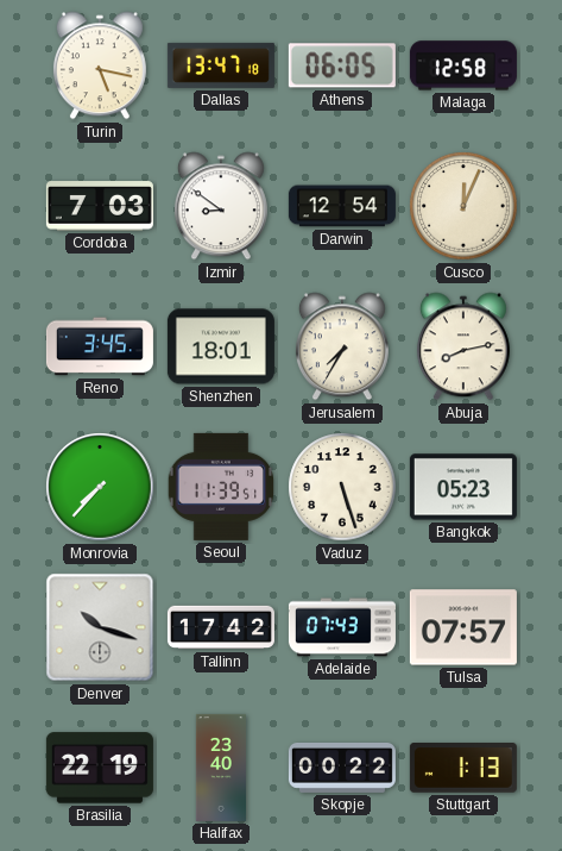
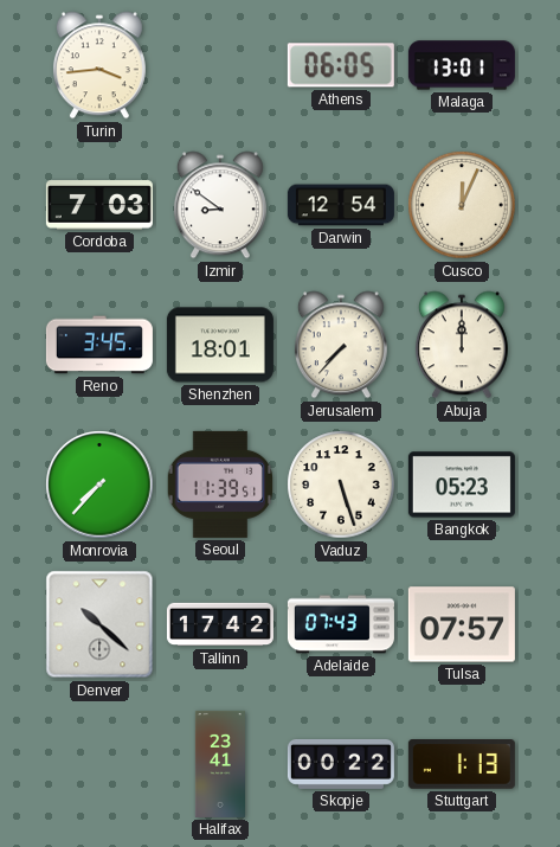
Turin: 5:17 -> 3:44
Dallas: 13:47 -> none
Malaga: 12:58 -> 13:01
Jerusalem: 7:35 -> 7:37
Abuja: 8:13 -> 12:00
Denver: 10:18 -> 10:22
Brasilia: 22:19 -> none
Halifax: 23:40 -> 23:41
